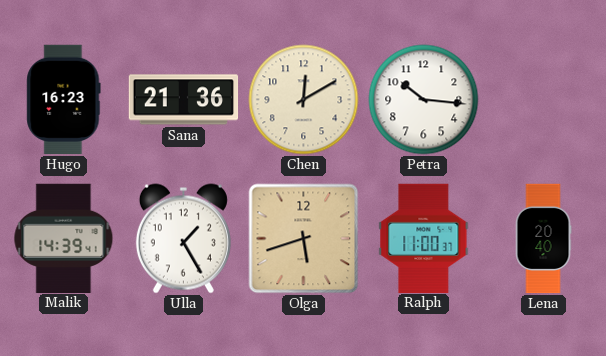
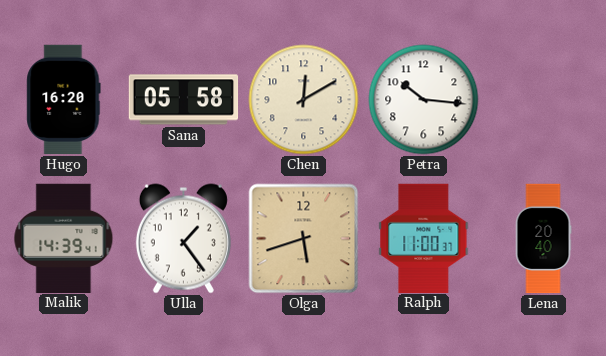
Hugo: 16:23 -> 16:20
Sana: 21:36 -> 05:58
Ulla: 1:25 -> 1:24
